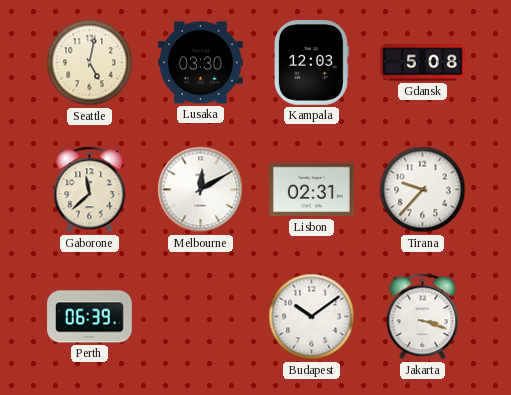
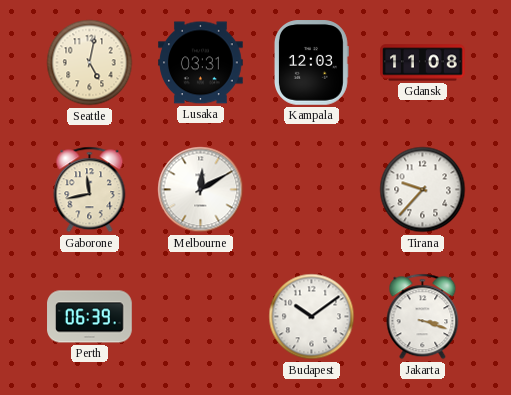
Lusaka: 03:30 -> 03:31
Gdansk: 5:08 -> 11:08
Gaborone: 11:38 -> 11:43
Lisbon: 02:31 -> none
